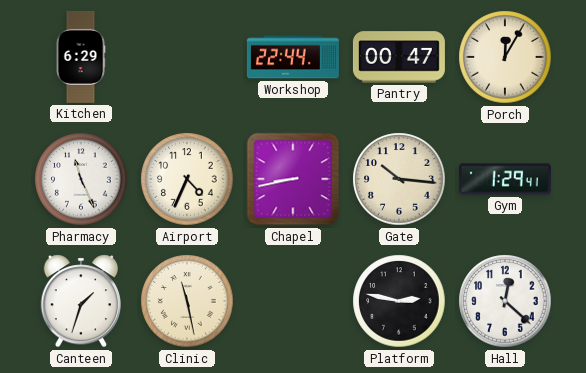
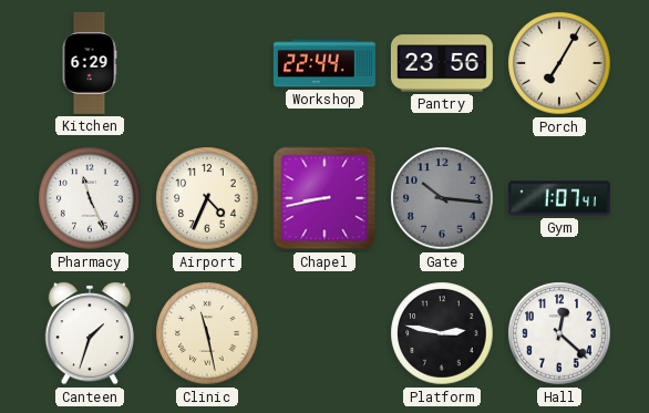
Pantry: 00:47 -> 23:56
Porch: 12:05 -> 7:05
Gate dial: cream -> grey
Gym: 1:29 -> 1:07
